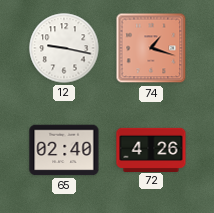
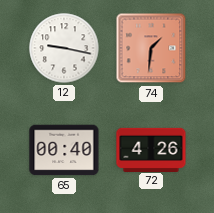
74: 1:18 -> 1:31
65: 02:40 -> 00:40
